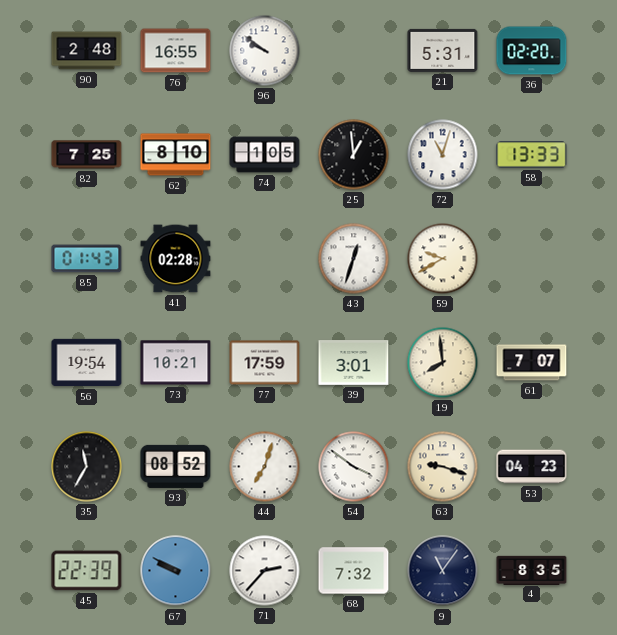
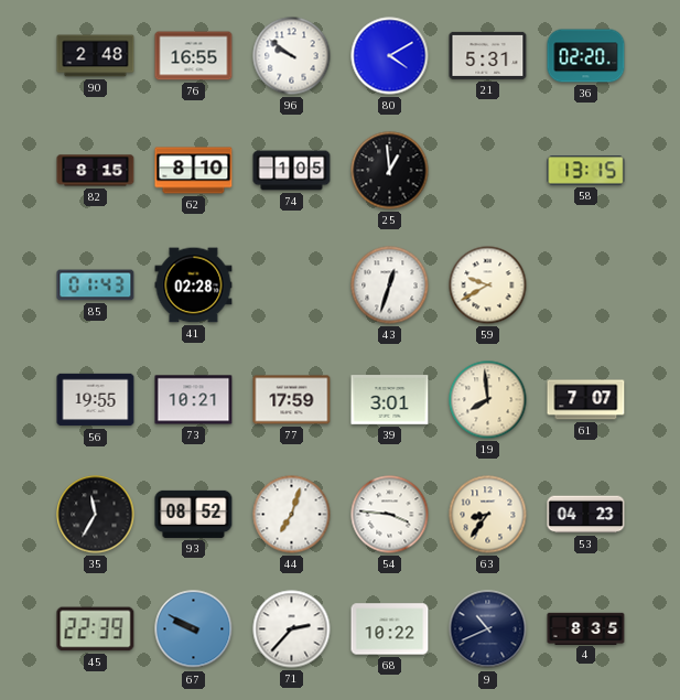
80: none -> 4:10
82: 7:25 -> 8:15
72: 11:03 -> none
58: 13:33 -> 13:15
56: 19:54 -> 19:55
54: 3:51 -> 3:46
63: 9:18 -> 8:36
68: 7:32 -> 10:22
9: 11:06 -> 10:41
